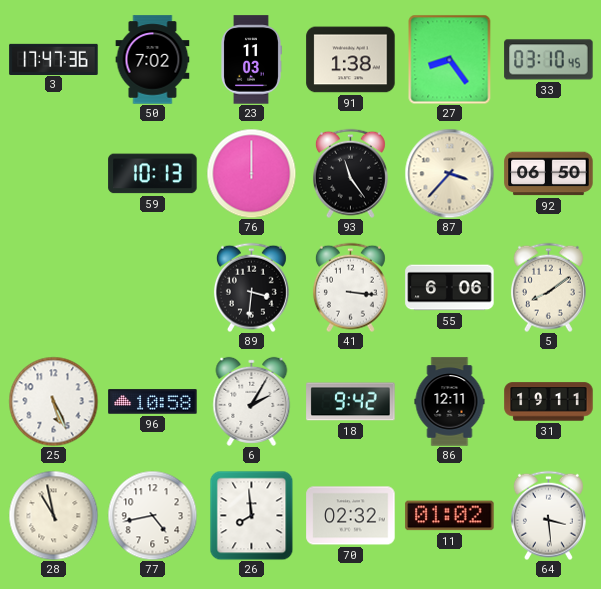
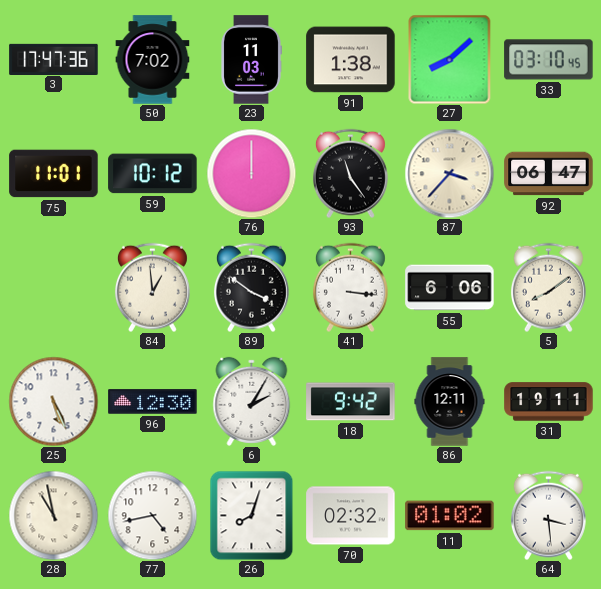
27: 8:24 -> 8:08
75: none -> 11:01
59: 10:13 -> 10:12
92: 06:50 -> 06:47
84: none -> 12:59
89: 3:31 -> 3:51
96: 10:58 -> 12:30
26: 7:59 -> 8:03
